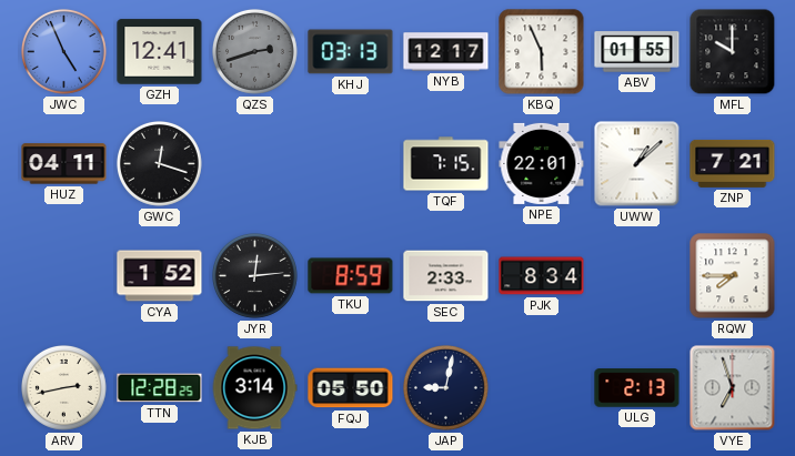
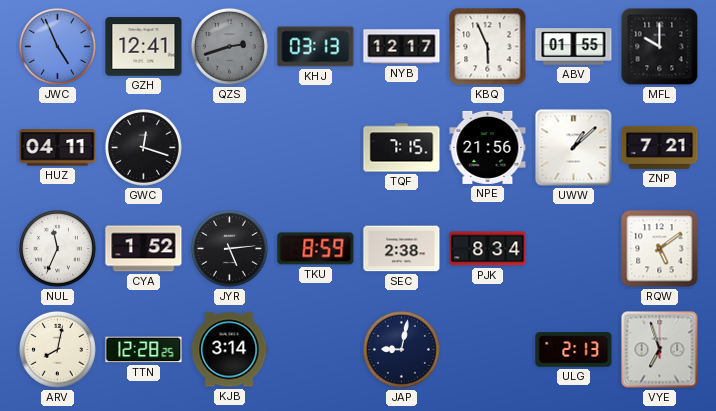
NPE: 22:01 -> 21:56
NUL: none -> 11:34
JYR: 12:14 -> 5:14
SEC: 2:33 -> 2:38
RQW: 7:45 -> 5:09
ARV: 2:43 -> 8:02
FQJ: 05:50 -> none
